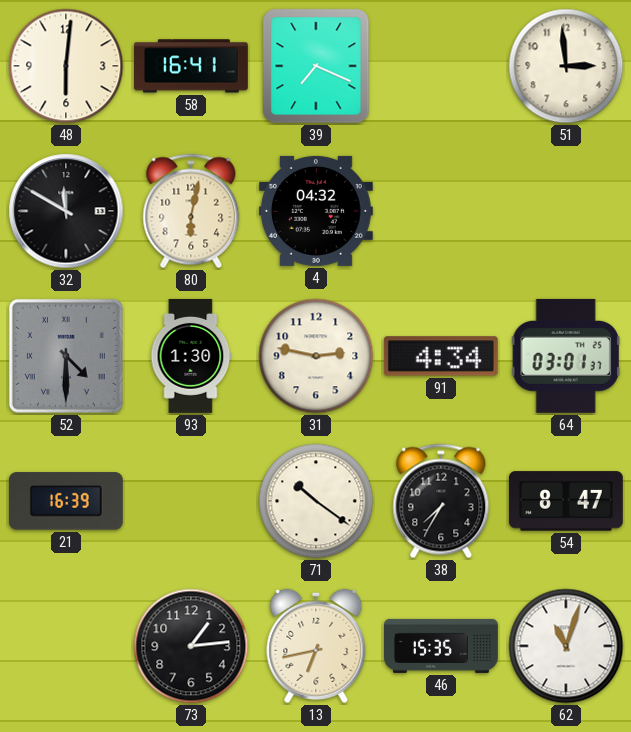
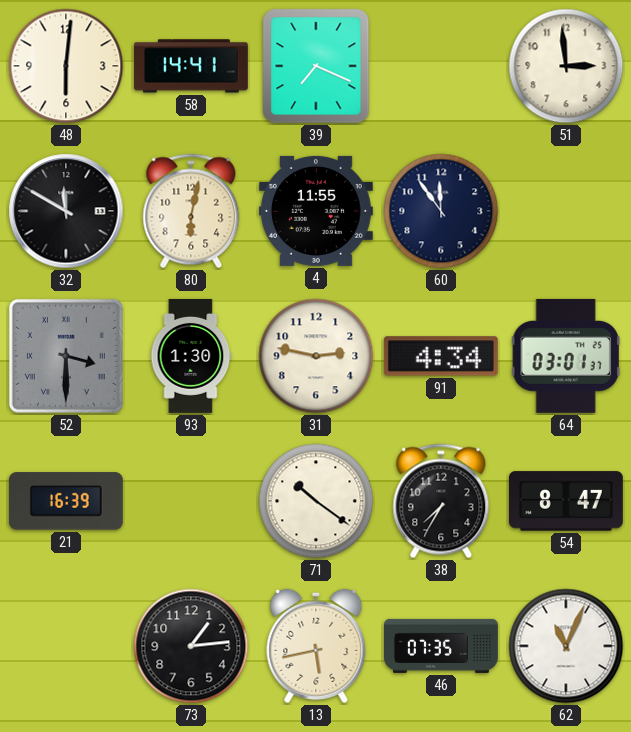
58: 16:41 -> 14:41
4: 04:32 -> 11:55
60: none -> 11:54
52: 4:30 -> 3:30
13: 6:43 -> 5:43
46: 15:35 -> 07:35
62: 11:03 -> 11:04
